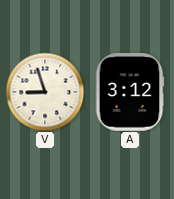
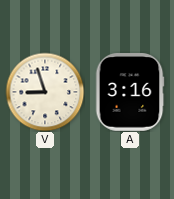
A: 3:12 -> 3:16
